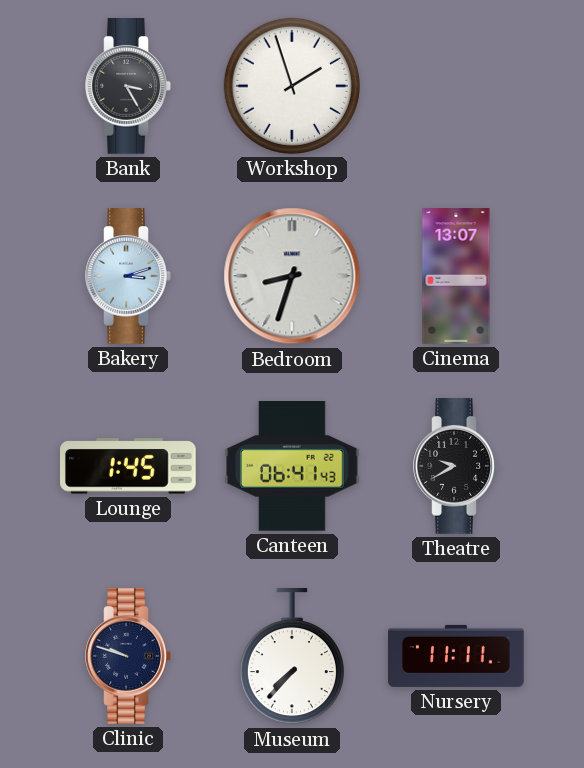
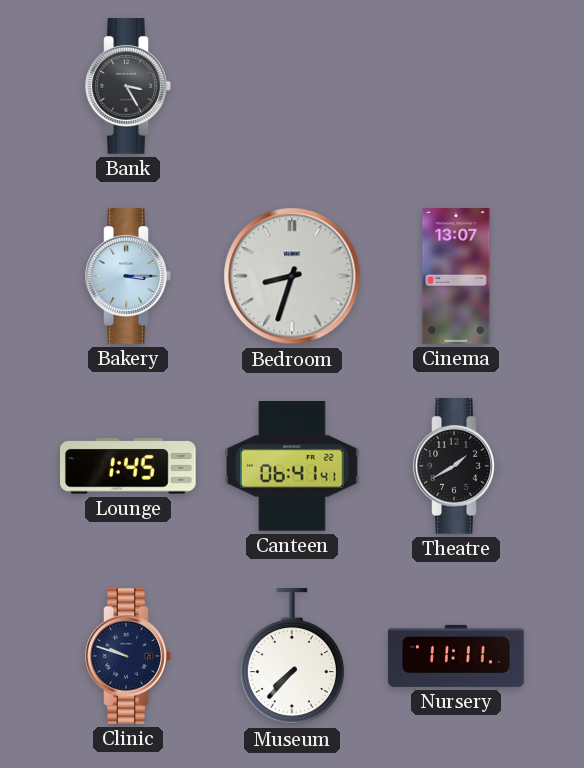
Workshop: 1:57 -> none
Bakery: 3:12 -> 3:15
Canteen: 06:41:43 -> 06:41:41
Theatre: 9:40 -> 1:40
